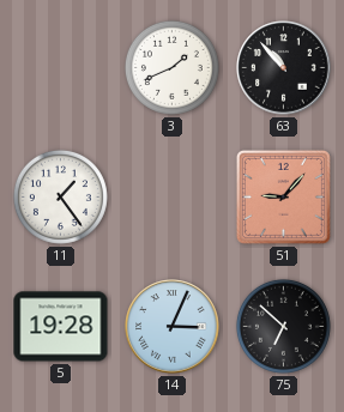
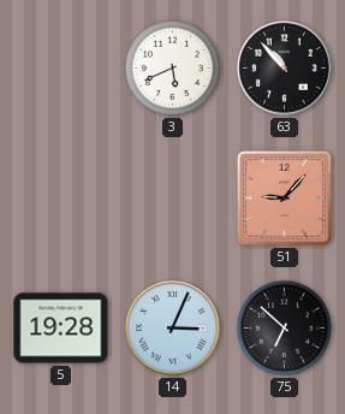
3: 1:41 -> 5:41
11: 1:24 -> none
